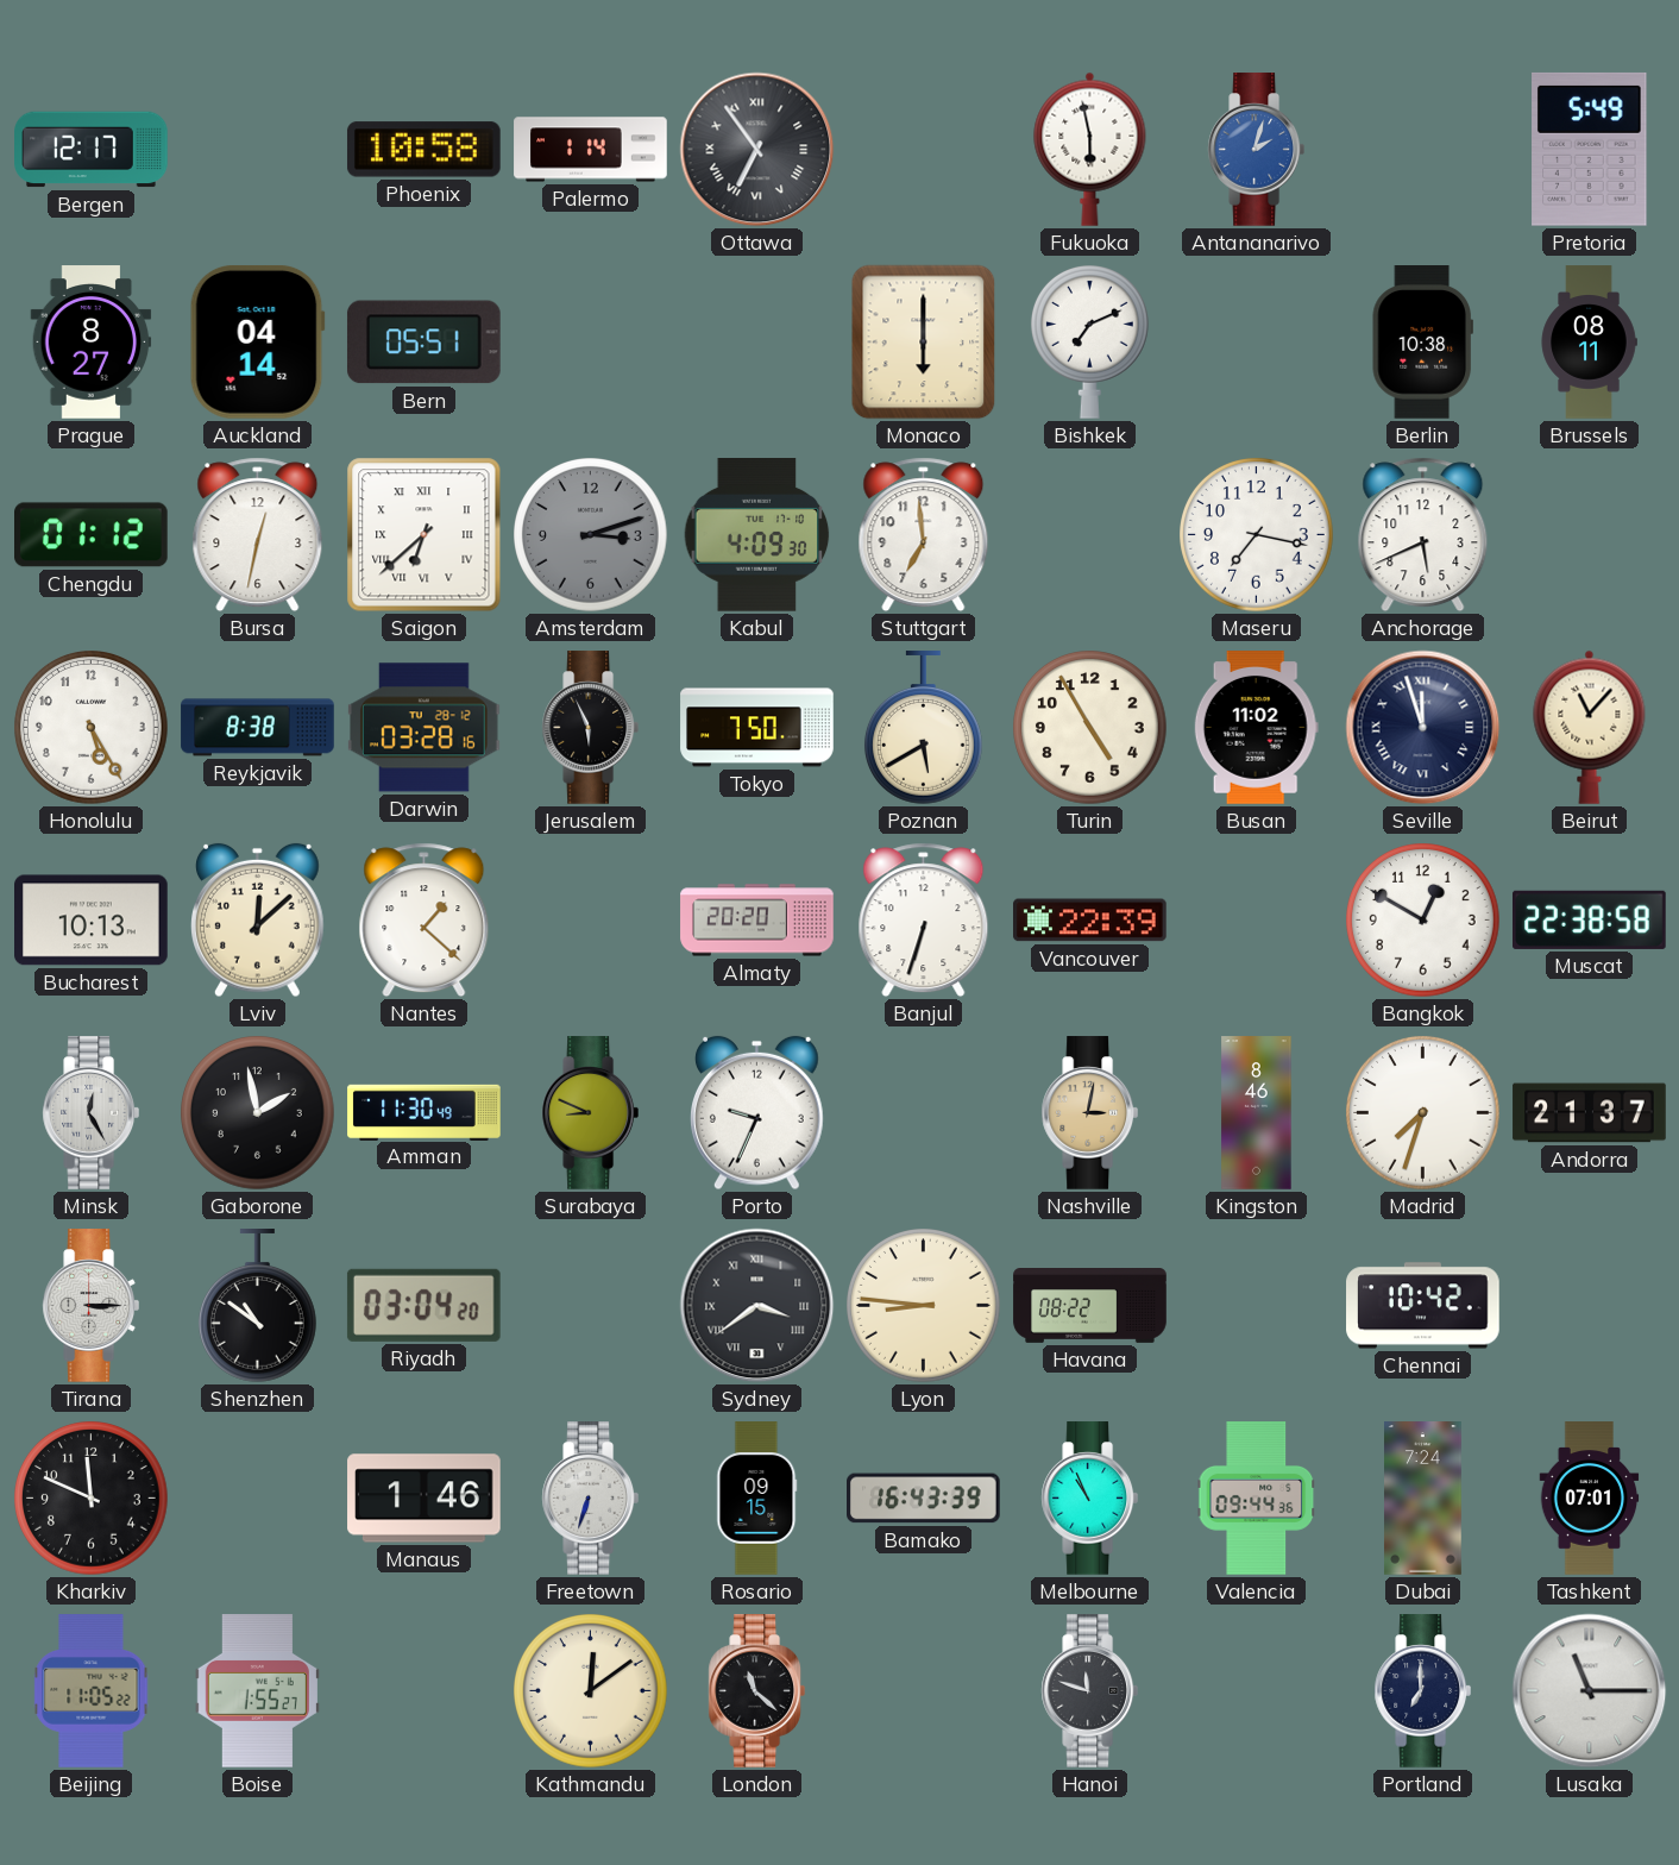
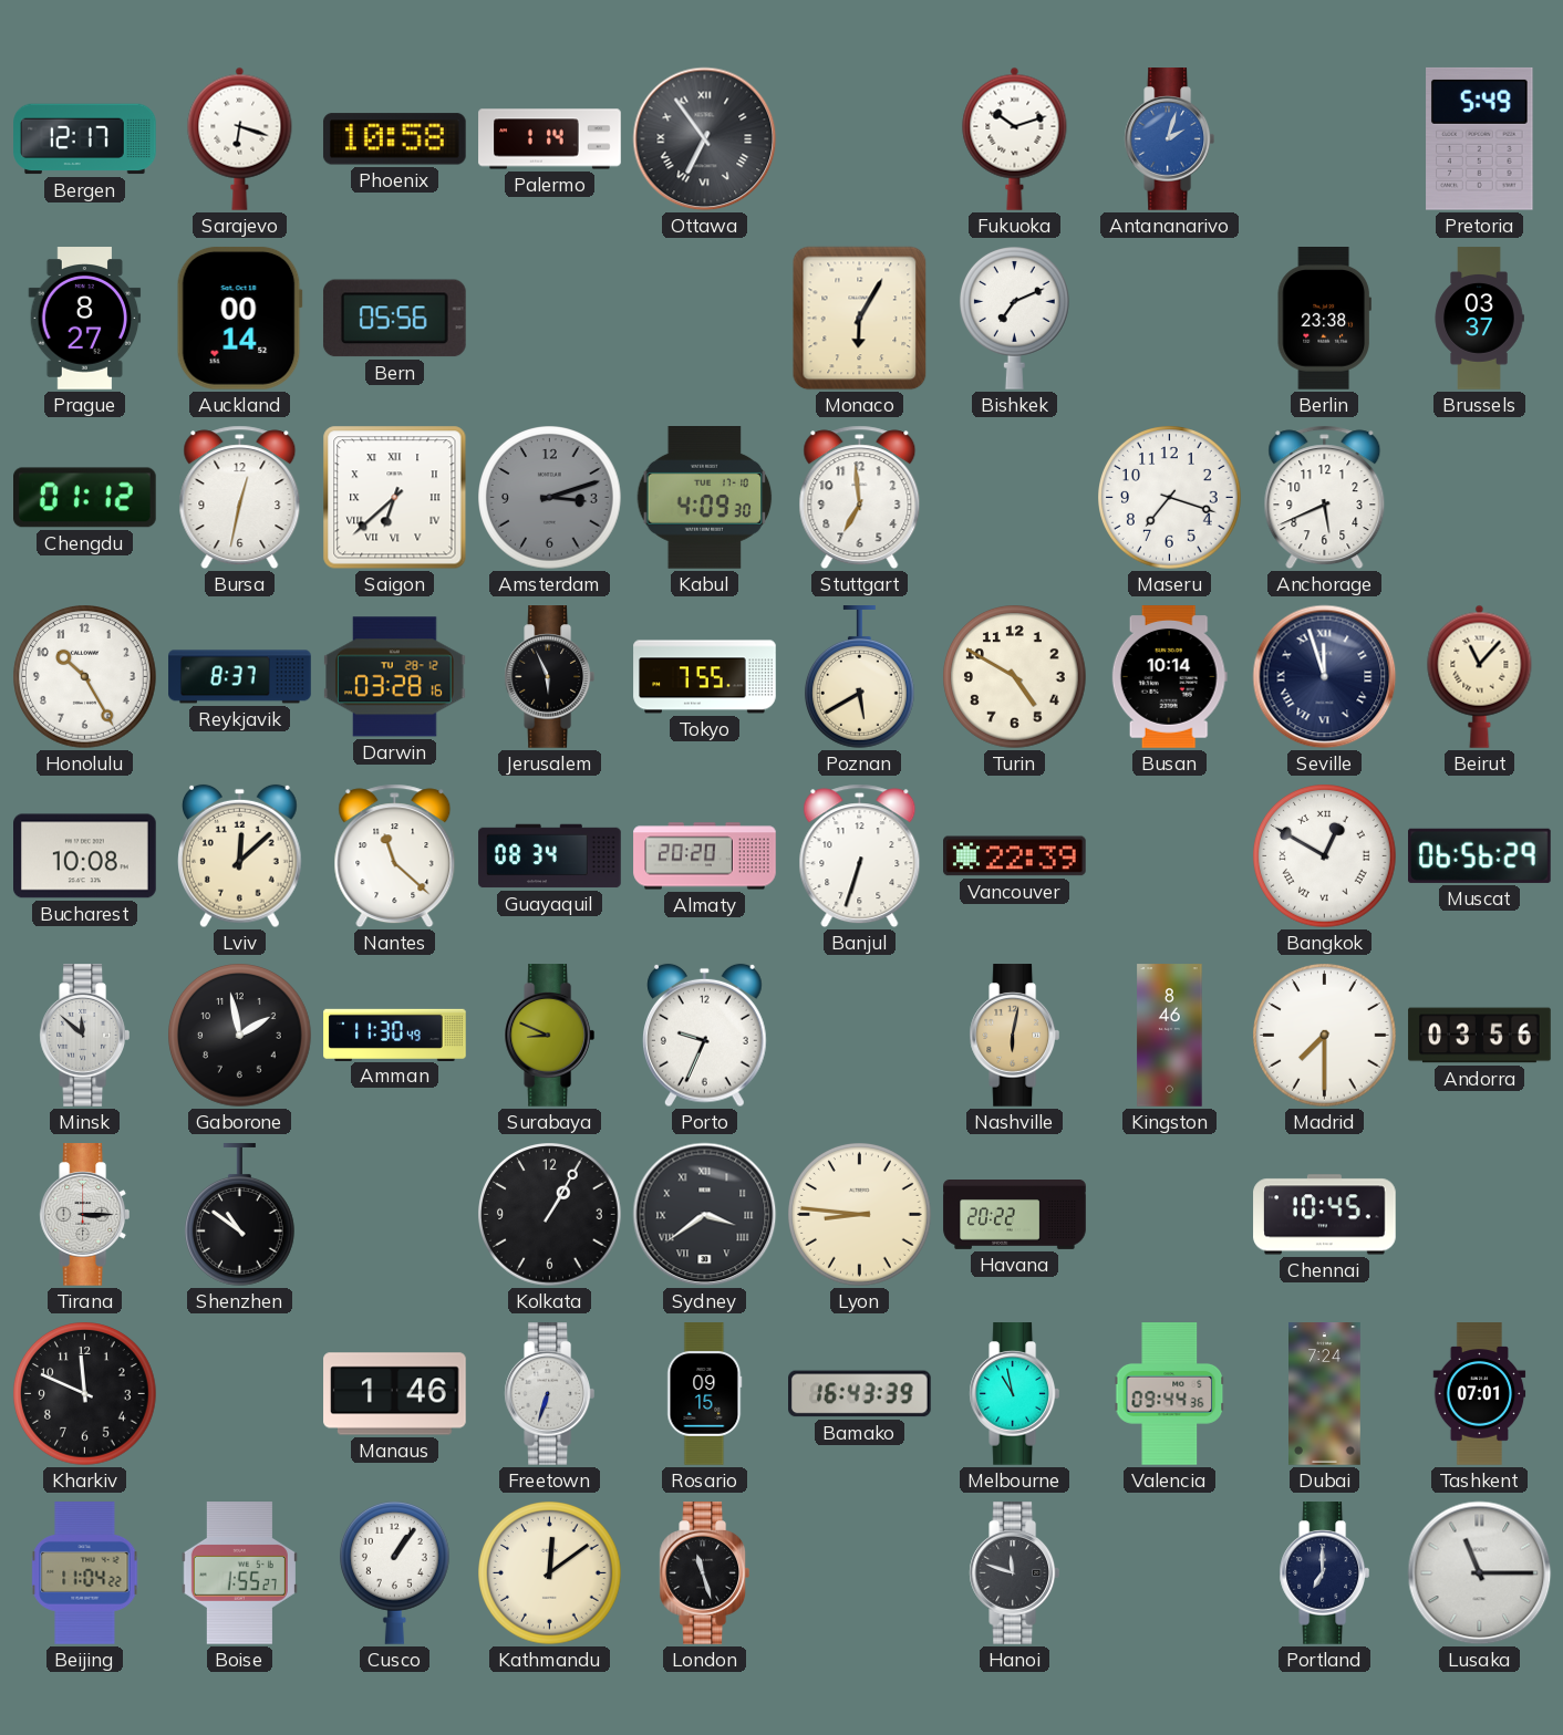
Sarajevo: none -> 6:18
Fukuoka: 5:58 -> 10:12
Auckland: 04:14 -> 00:14
Bern: 05:51 -> 05:56
Monaco: 6:00 -> 6:05
Berlin: 10:38 -> 23:38
Brussels: 08:11 -> 03:37
Maseru: 7:17 -> 7:18
Honolulu: 5:25 -> 10:25
Reykjavik: 8:38 -> 8:37
Tokyo: 7:50 -> 7:55
Turin: 4:55 -> 4:50
Busan: 11:02 -> 10:14
Bucharest: 10:13 -> 10:08
Nantes: 1:22 -> 11:22
Guayaquil: none -> 08:34
Bangkok numerals: Arabic -> Roman
Muscat: 22:38 -> 06:56
Minsk: 12:25 -> 11:52
Nashville: 3:02 -> 6:02
Madrid: 7:33 -> 7:30
Andorra: 21:37 -> 03:56
Riyadh: 03:04 -> none
Kolkata: none -> 1:05
Havana: 08:22 -> 20:22
Chennai: 10:42 -> 10:45
Melbourne: 10:56 -> 10:58
Beijing: 11:05 -> 11:04
Cusco: none -> 1:06
London: 11:22 -> 11:27
